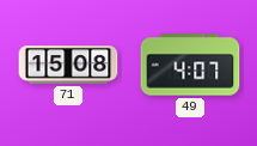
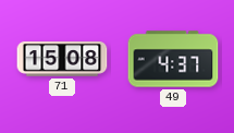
49: 4:07 -> 4:37
